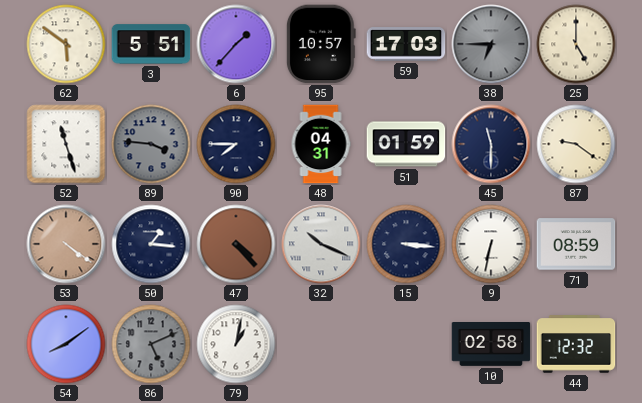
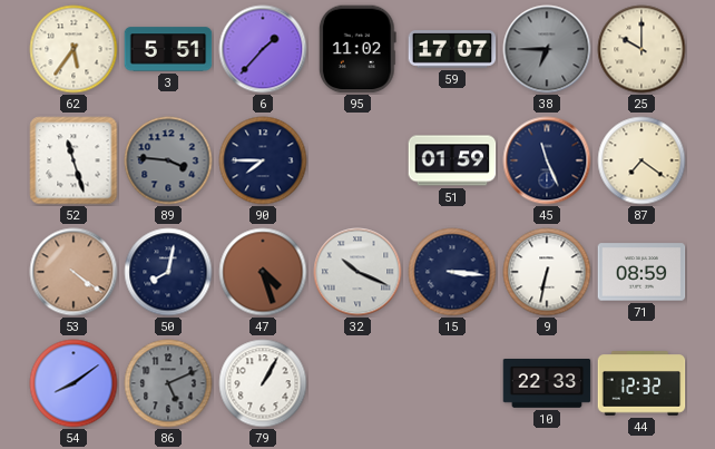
62: 5:51 -> 5:36
95: 10:57 -> 11:02
59: 17:03 -> 17:07
25: 5:00 -> 10:00
48: 04:31 -> none
45: 11:30 -> 11:26
87: 9:21 -> 7:21
50: 1:16 -> 8:02
47: 4:23 -> 4:27
79: 1:02 -> 1:05
10: 02:58 -> 22:33
